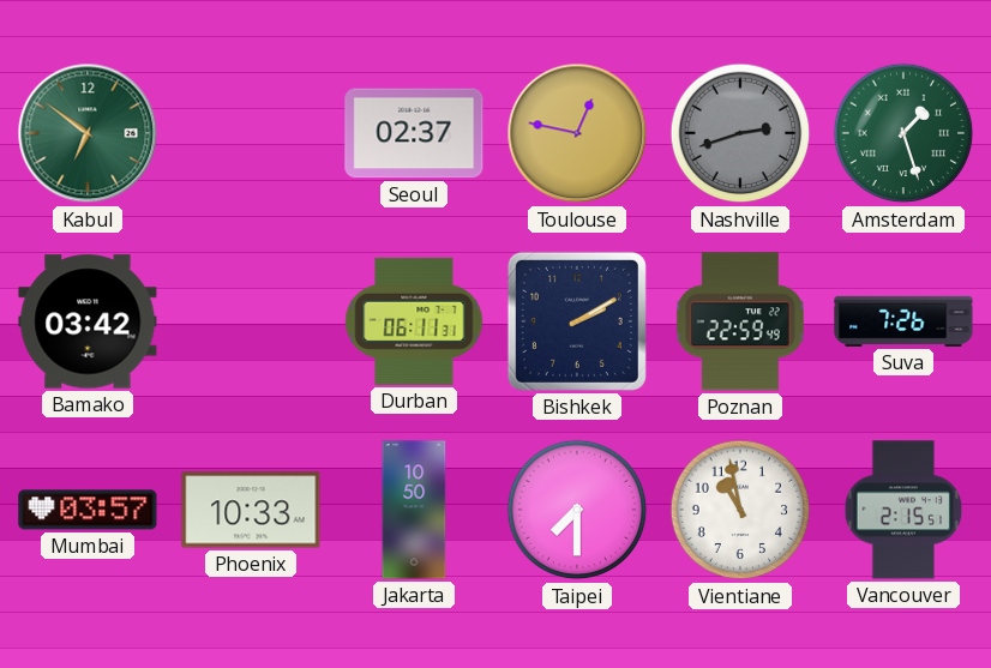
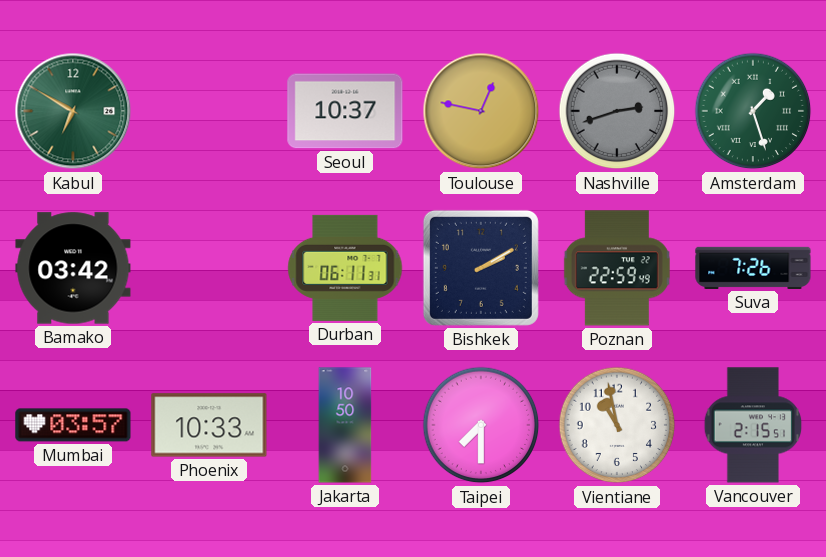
Kabul: 6:51 -> 6:50
Seoul: 02:37 -> 10:37
